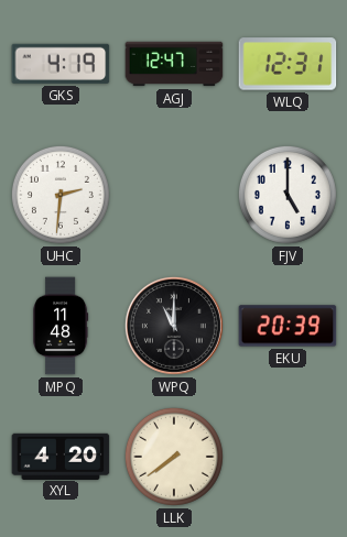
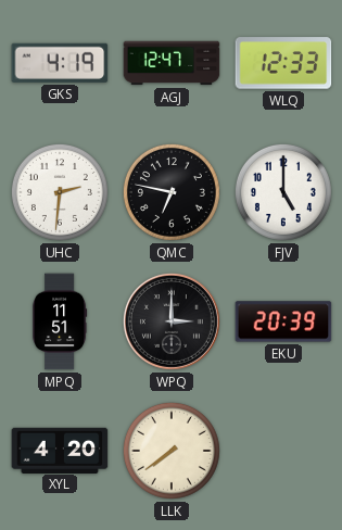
WLQ: 12:31 -> 12:33
QMC: none -> 6:47
MPQ: 11:48 -> 11:51
WPQ: 11:00 -> 3:00
